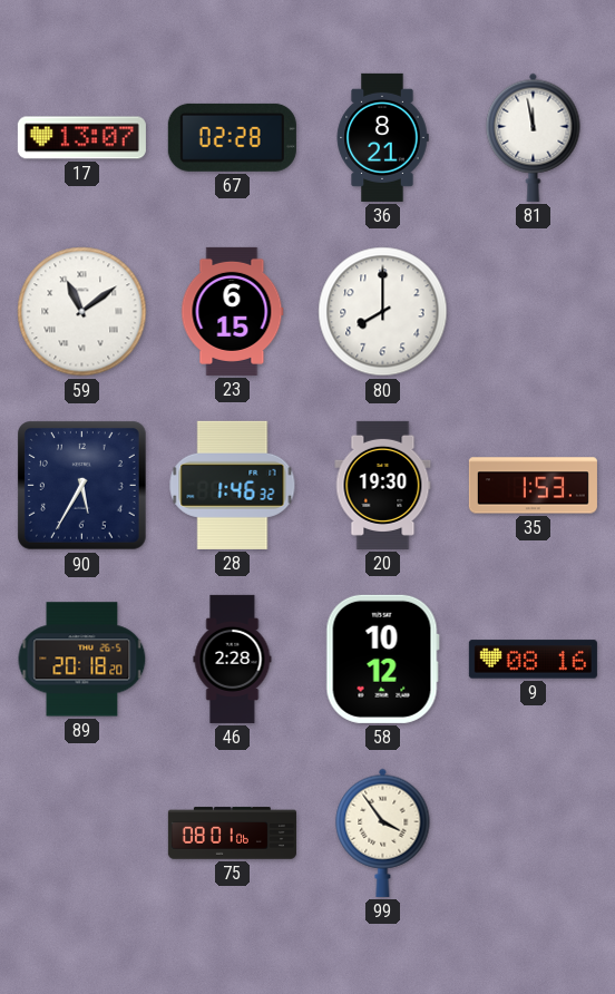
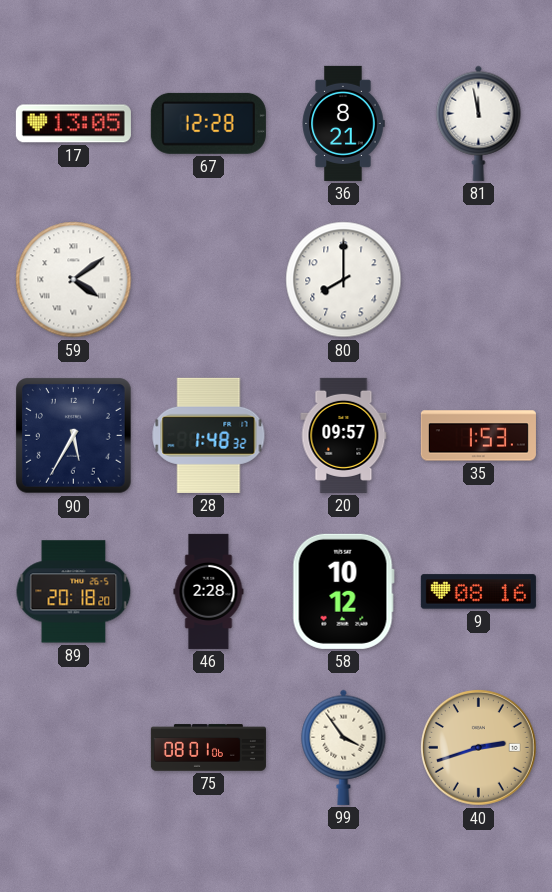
17: 13:07 -> 13:05
67: 02:28 -> 12:28
59: 11:09 -> 4:09
23: 6:15 -> none
28: 1:46 -> 1:48
20: 19:30 -> 09:57
40: none -> 2:42
